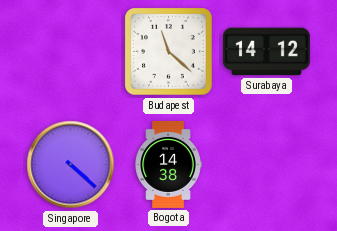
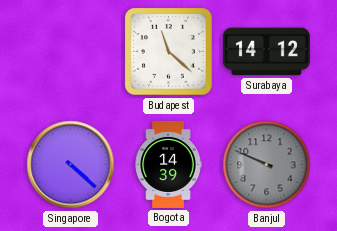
Bogota: 14:38 -> 14:39
Banjul: none -> 9:49
